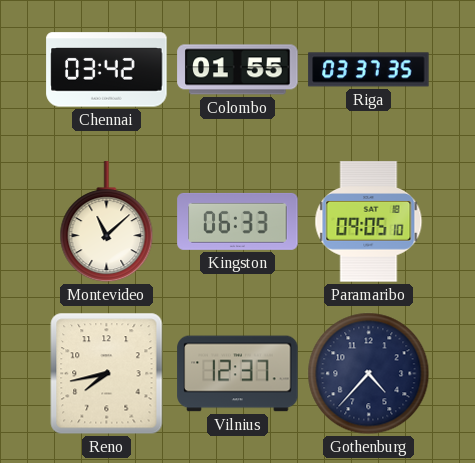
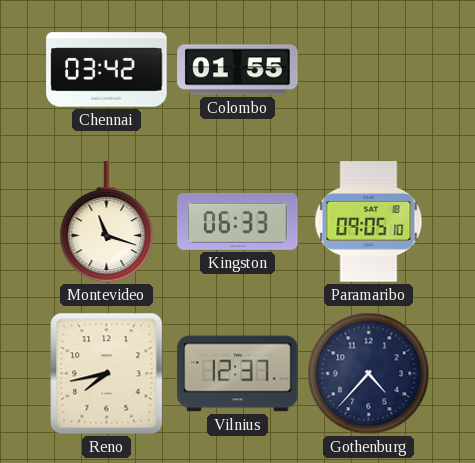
Riga: 03:37 -> none
Montevideo: 11:08 -> 11:18
